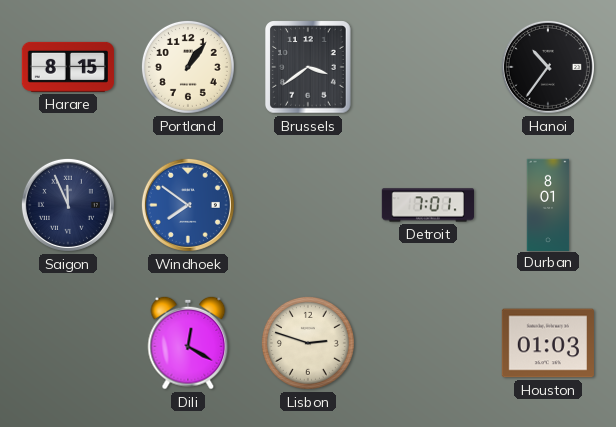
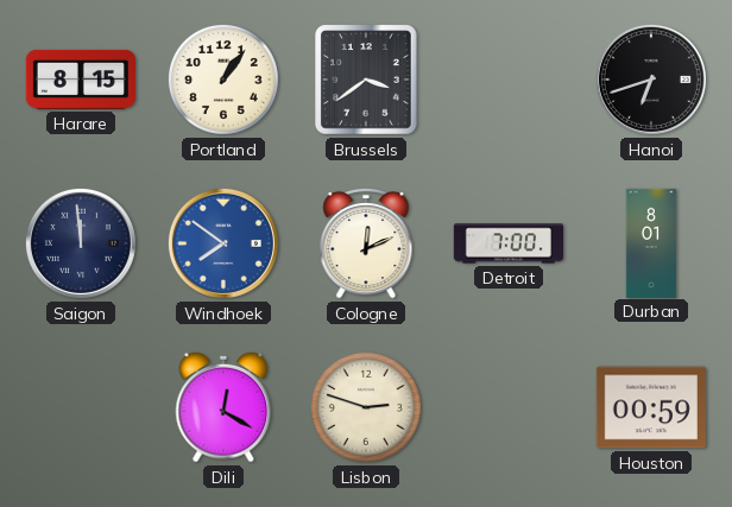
Hanoi: 10:36 -> 6:42
Saigon: 11:56 -> 11:59
Cologne: none -> 12:11
Detroit: 7:01 -> 7:00
Houston: 01:03 -> 00:59
